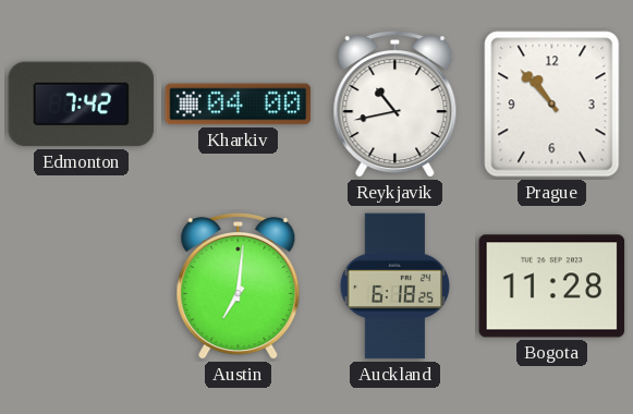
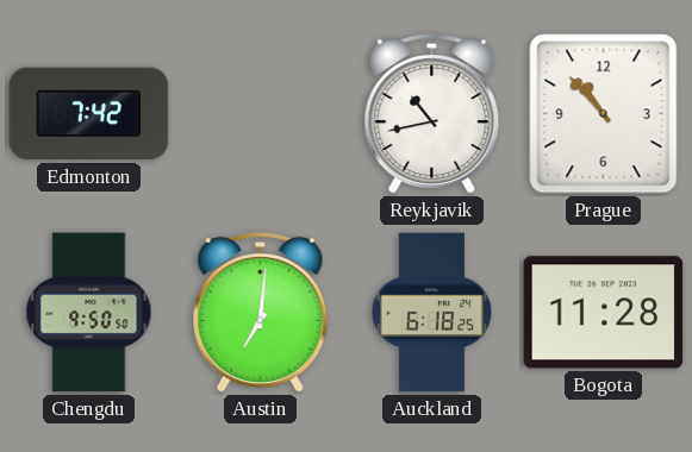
Kharkiv: 04:00 -> none
Chengdu: none -> 9:50
